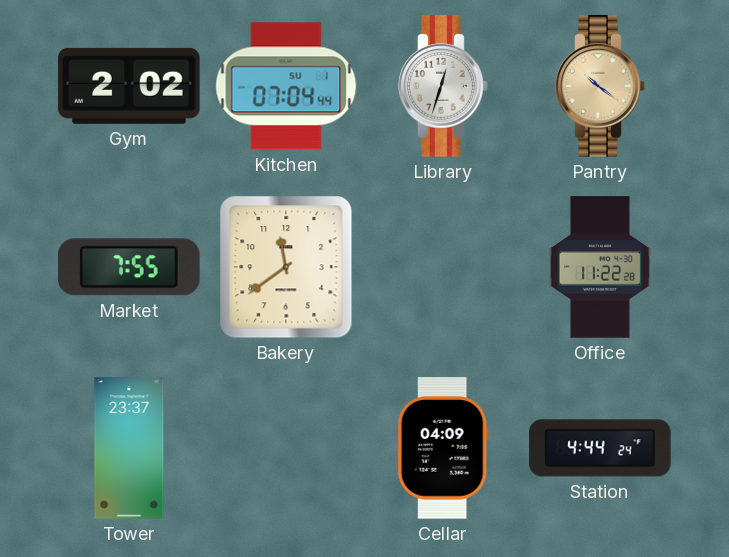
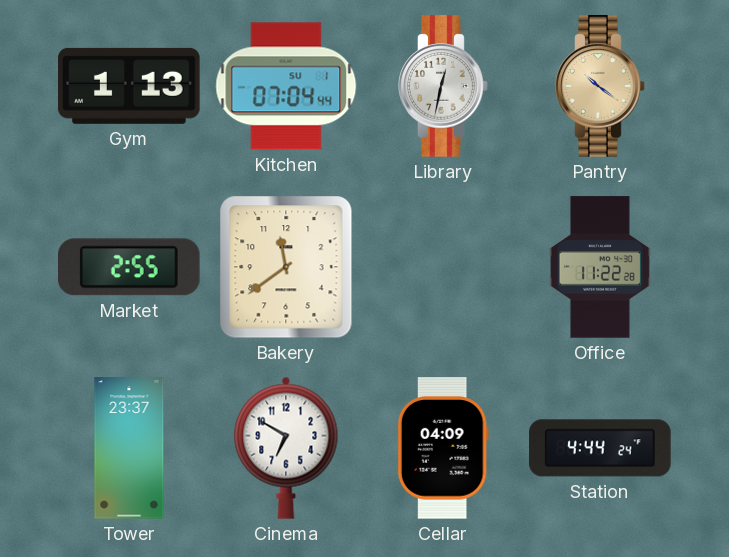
Gym: 2:02 -> 1:13
Library: 12:33 -> 12:32
Market: 7:55 -> 2:55
Cinema: none -> 6:50
